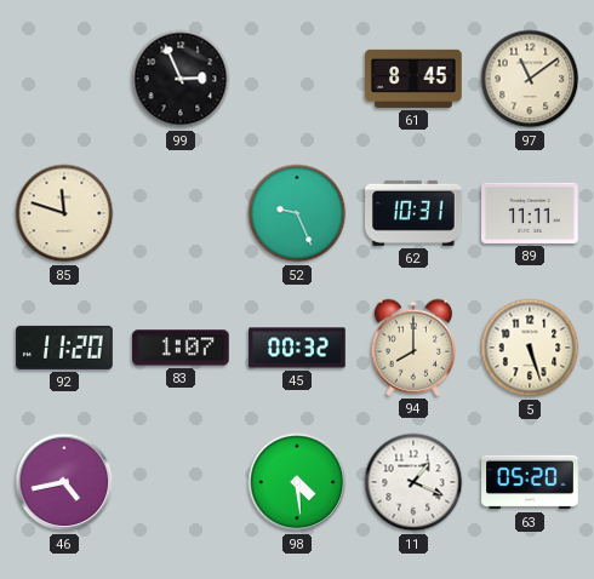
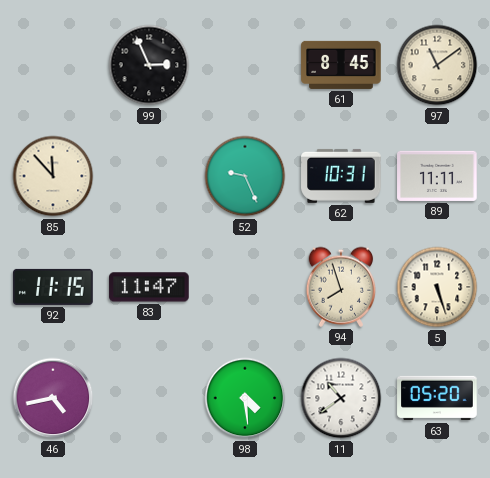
85: 11:48 -> 11:53
92: 11:20 -> 11:15
83: 1:07 -> 11:47
45: 00:32 -> none
94: 8:00 -> 7:57
11: 1:19 -> 10:39
